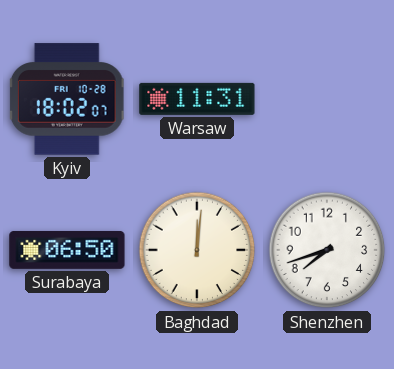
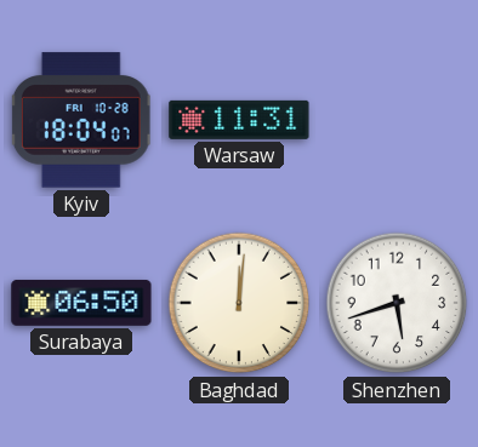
Kyiv: 18:02 -> 18:04
Shenzhen: 7:42 -> 5:42
